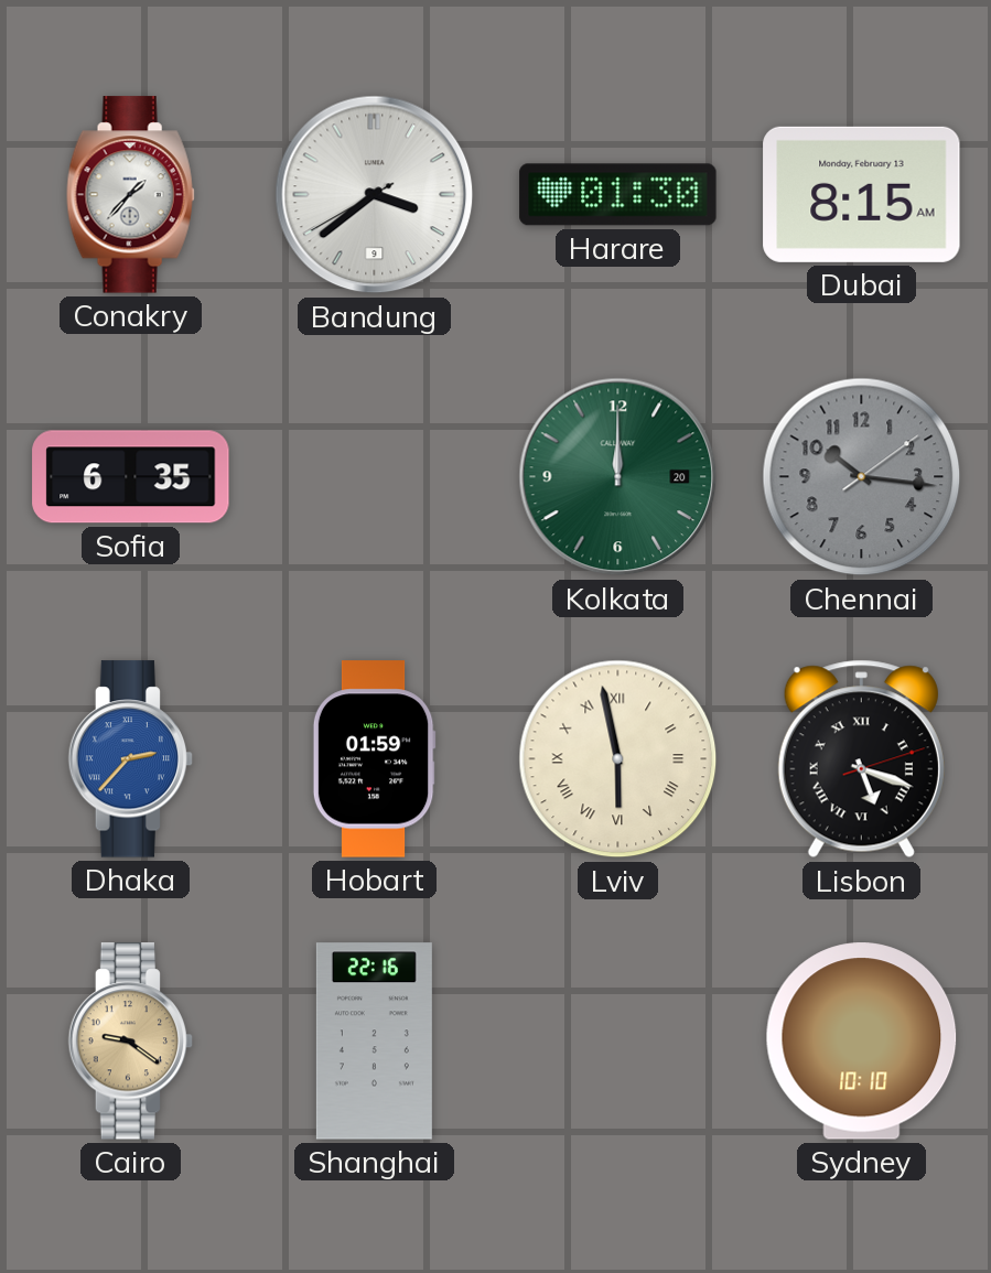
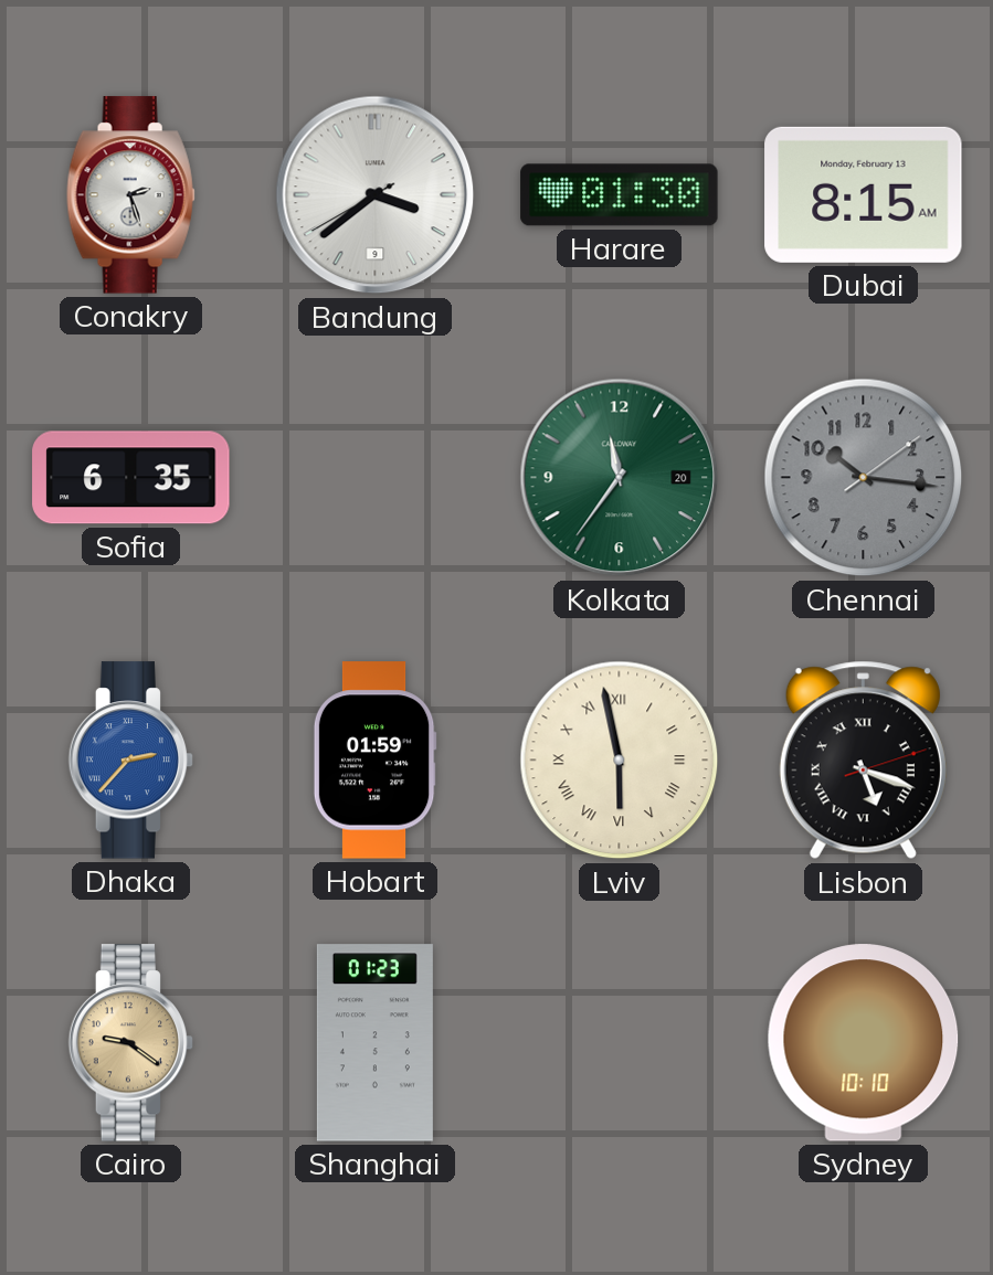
Conakry: 1:37 -> 2:27
Kolkata: 12:00 -> 11:36
Shanghai: 22:16 -> 01:23
